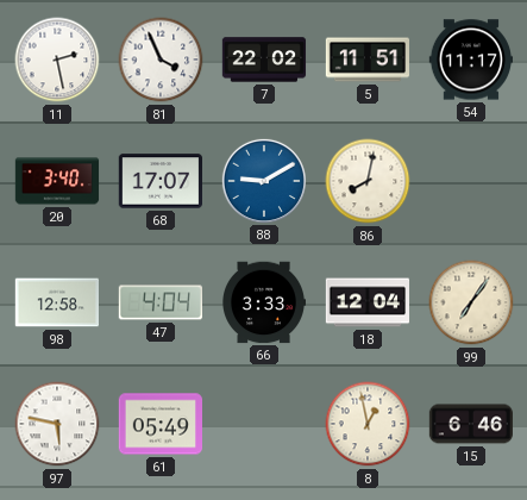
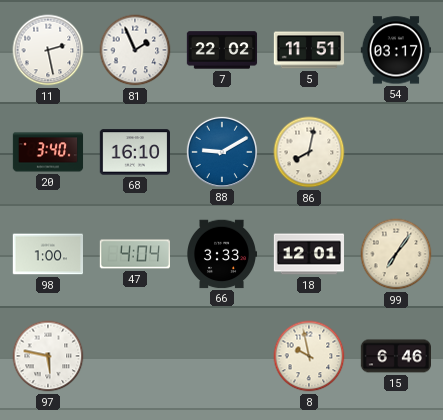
81: 3:56 -> 1:56
54: 11:17 -> 03:17
68: 17:07 -> 16:10
98: 12:58 -> 1:00
18: 12:04 -> 12:01
61: 05:49 -> none
8: 12:58 -> 9:58
